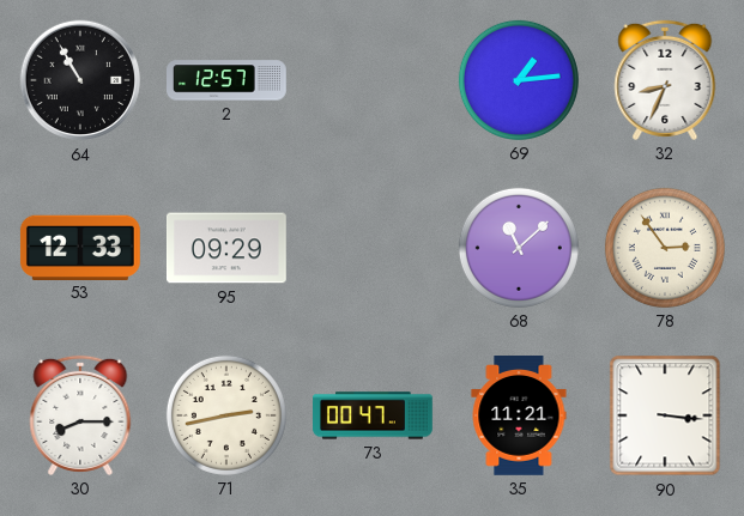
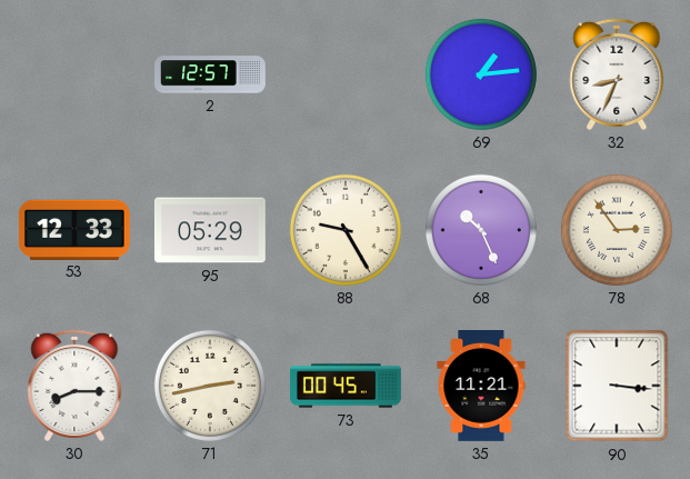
64: 10:55 -> none
95: 09:29 -> 05:29
88: none -> 9:25
68: 11:08 -> 10:26
73: 00:47 -> 00:45
